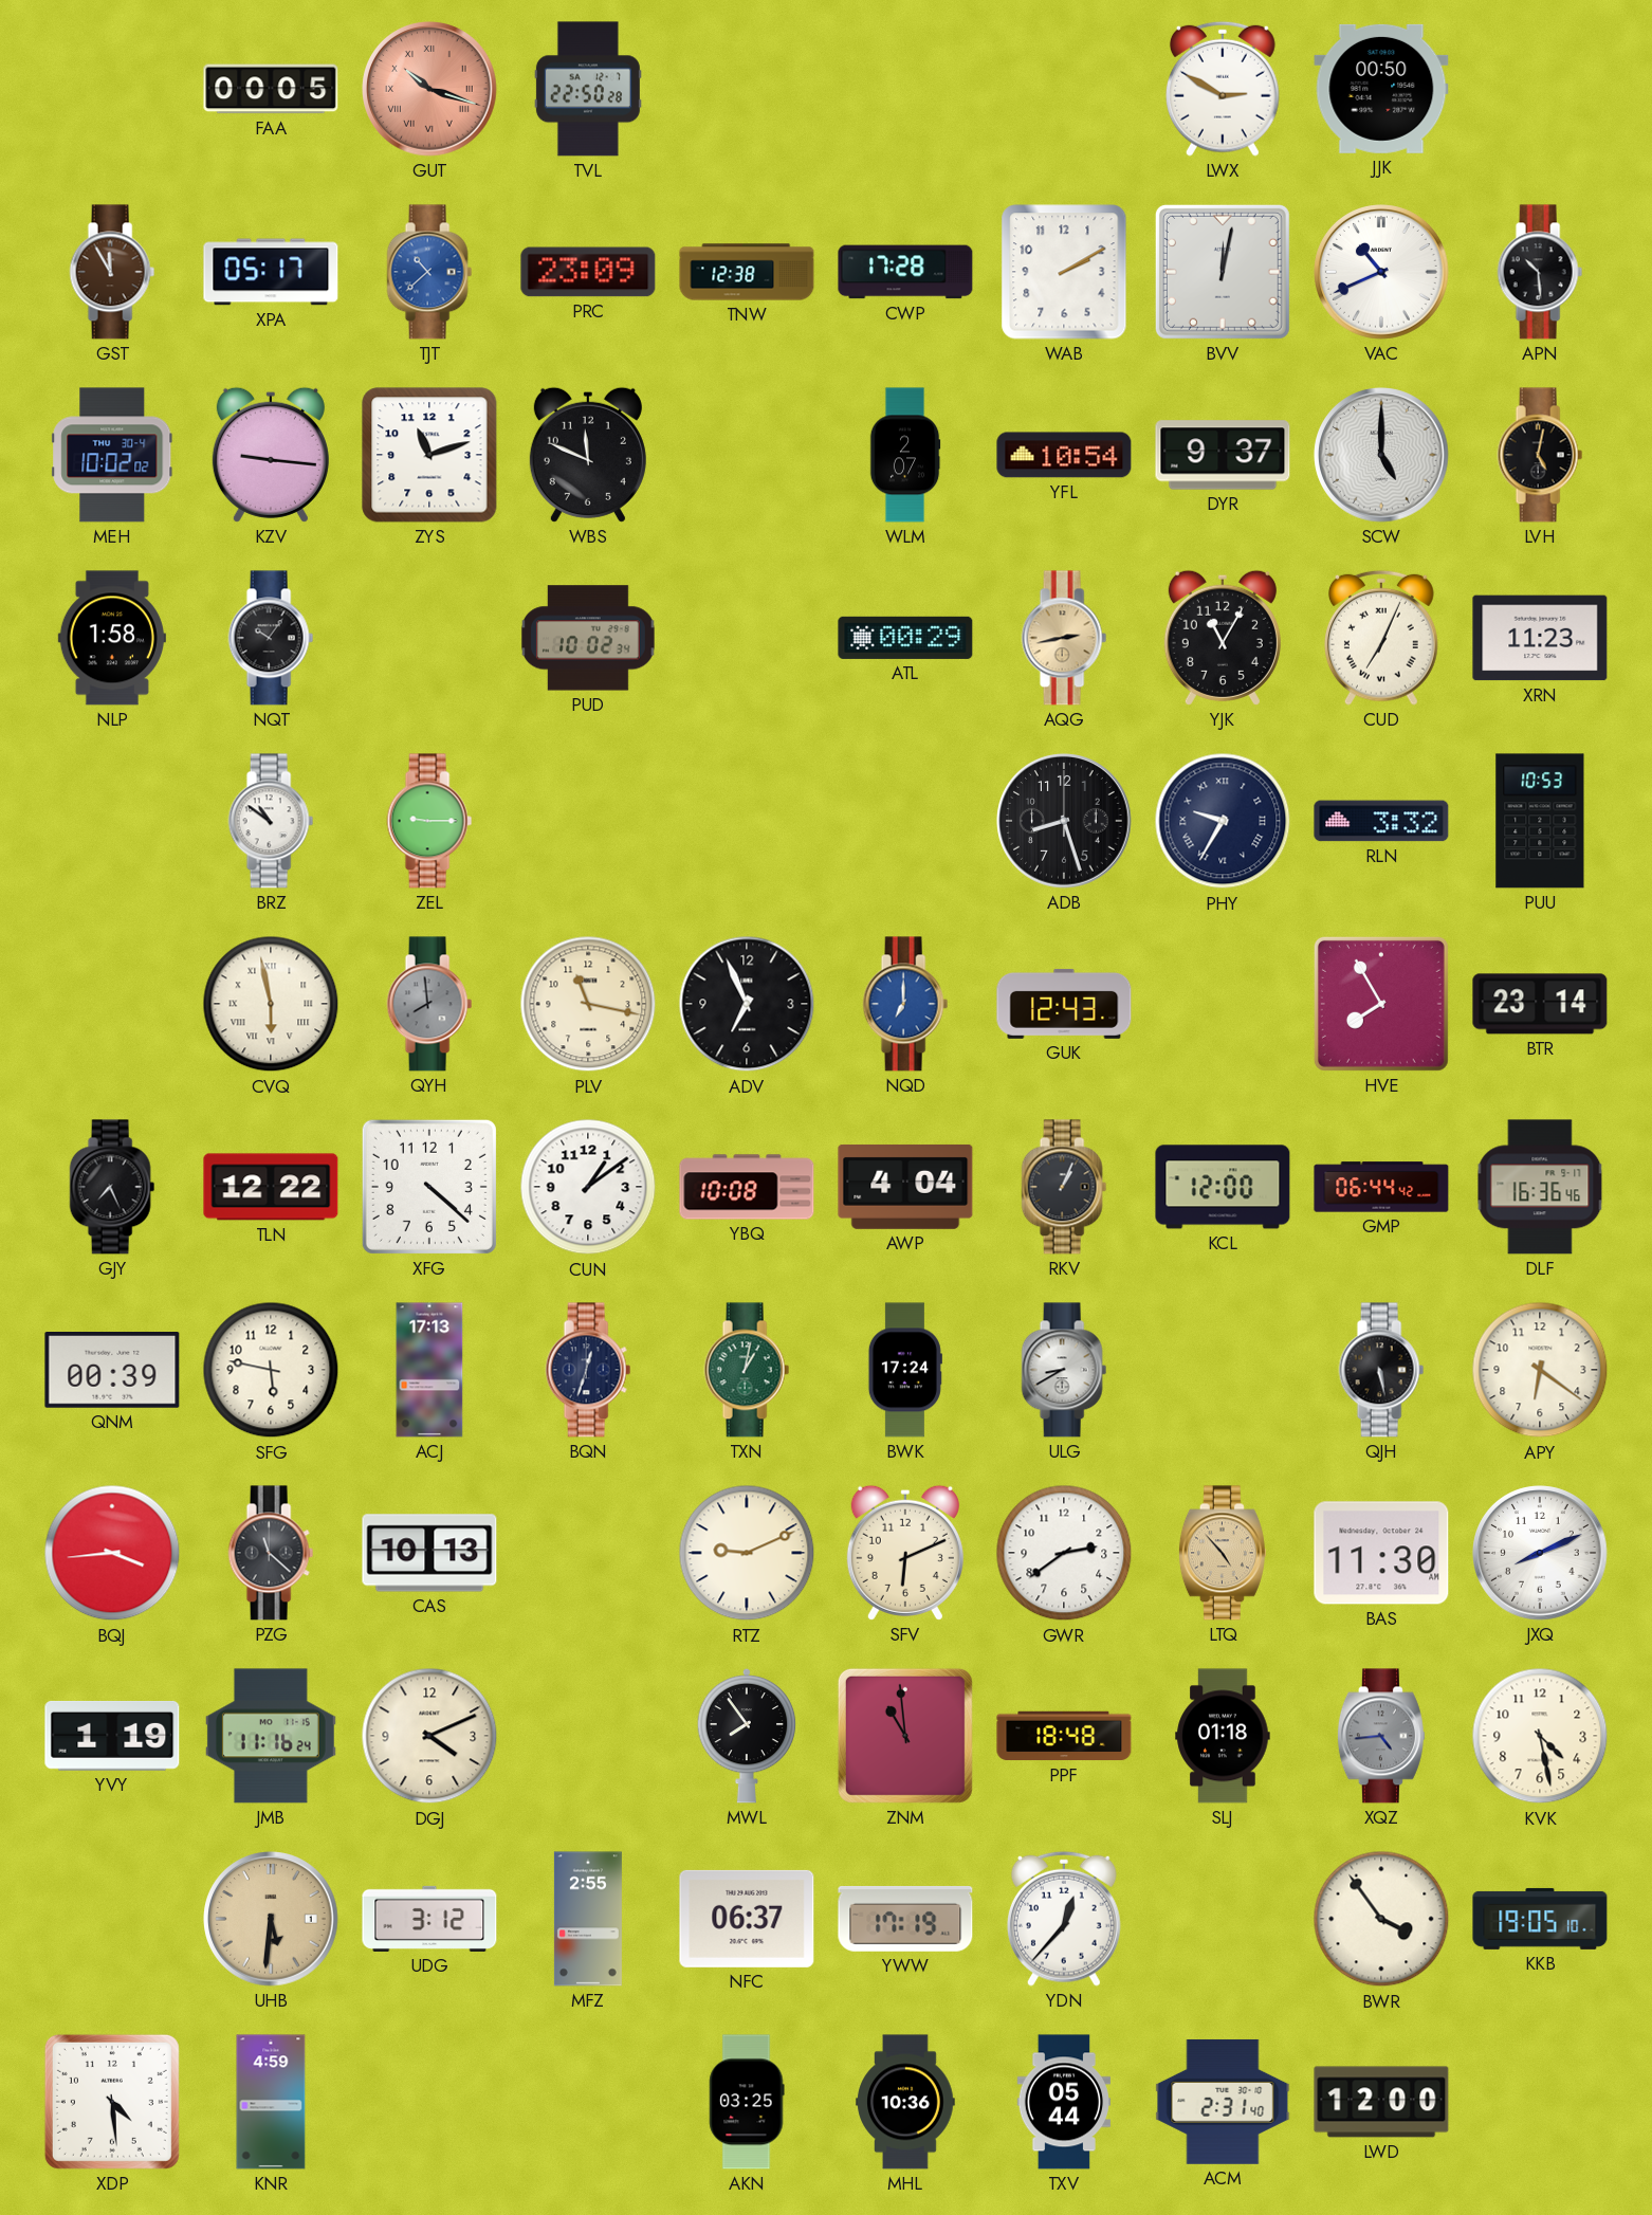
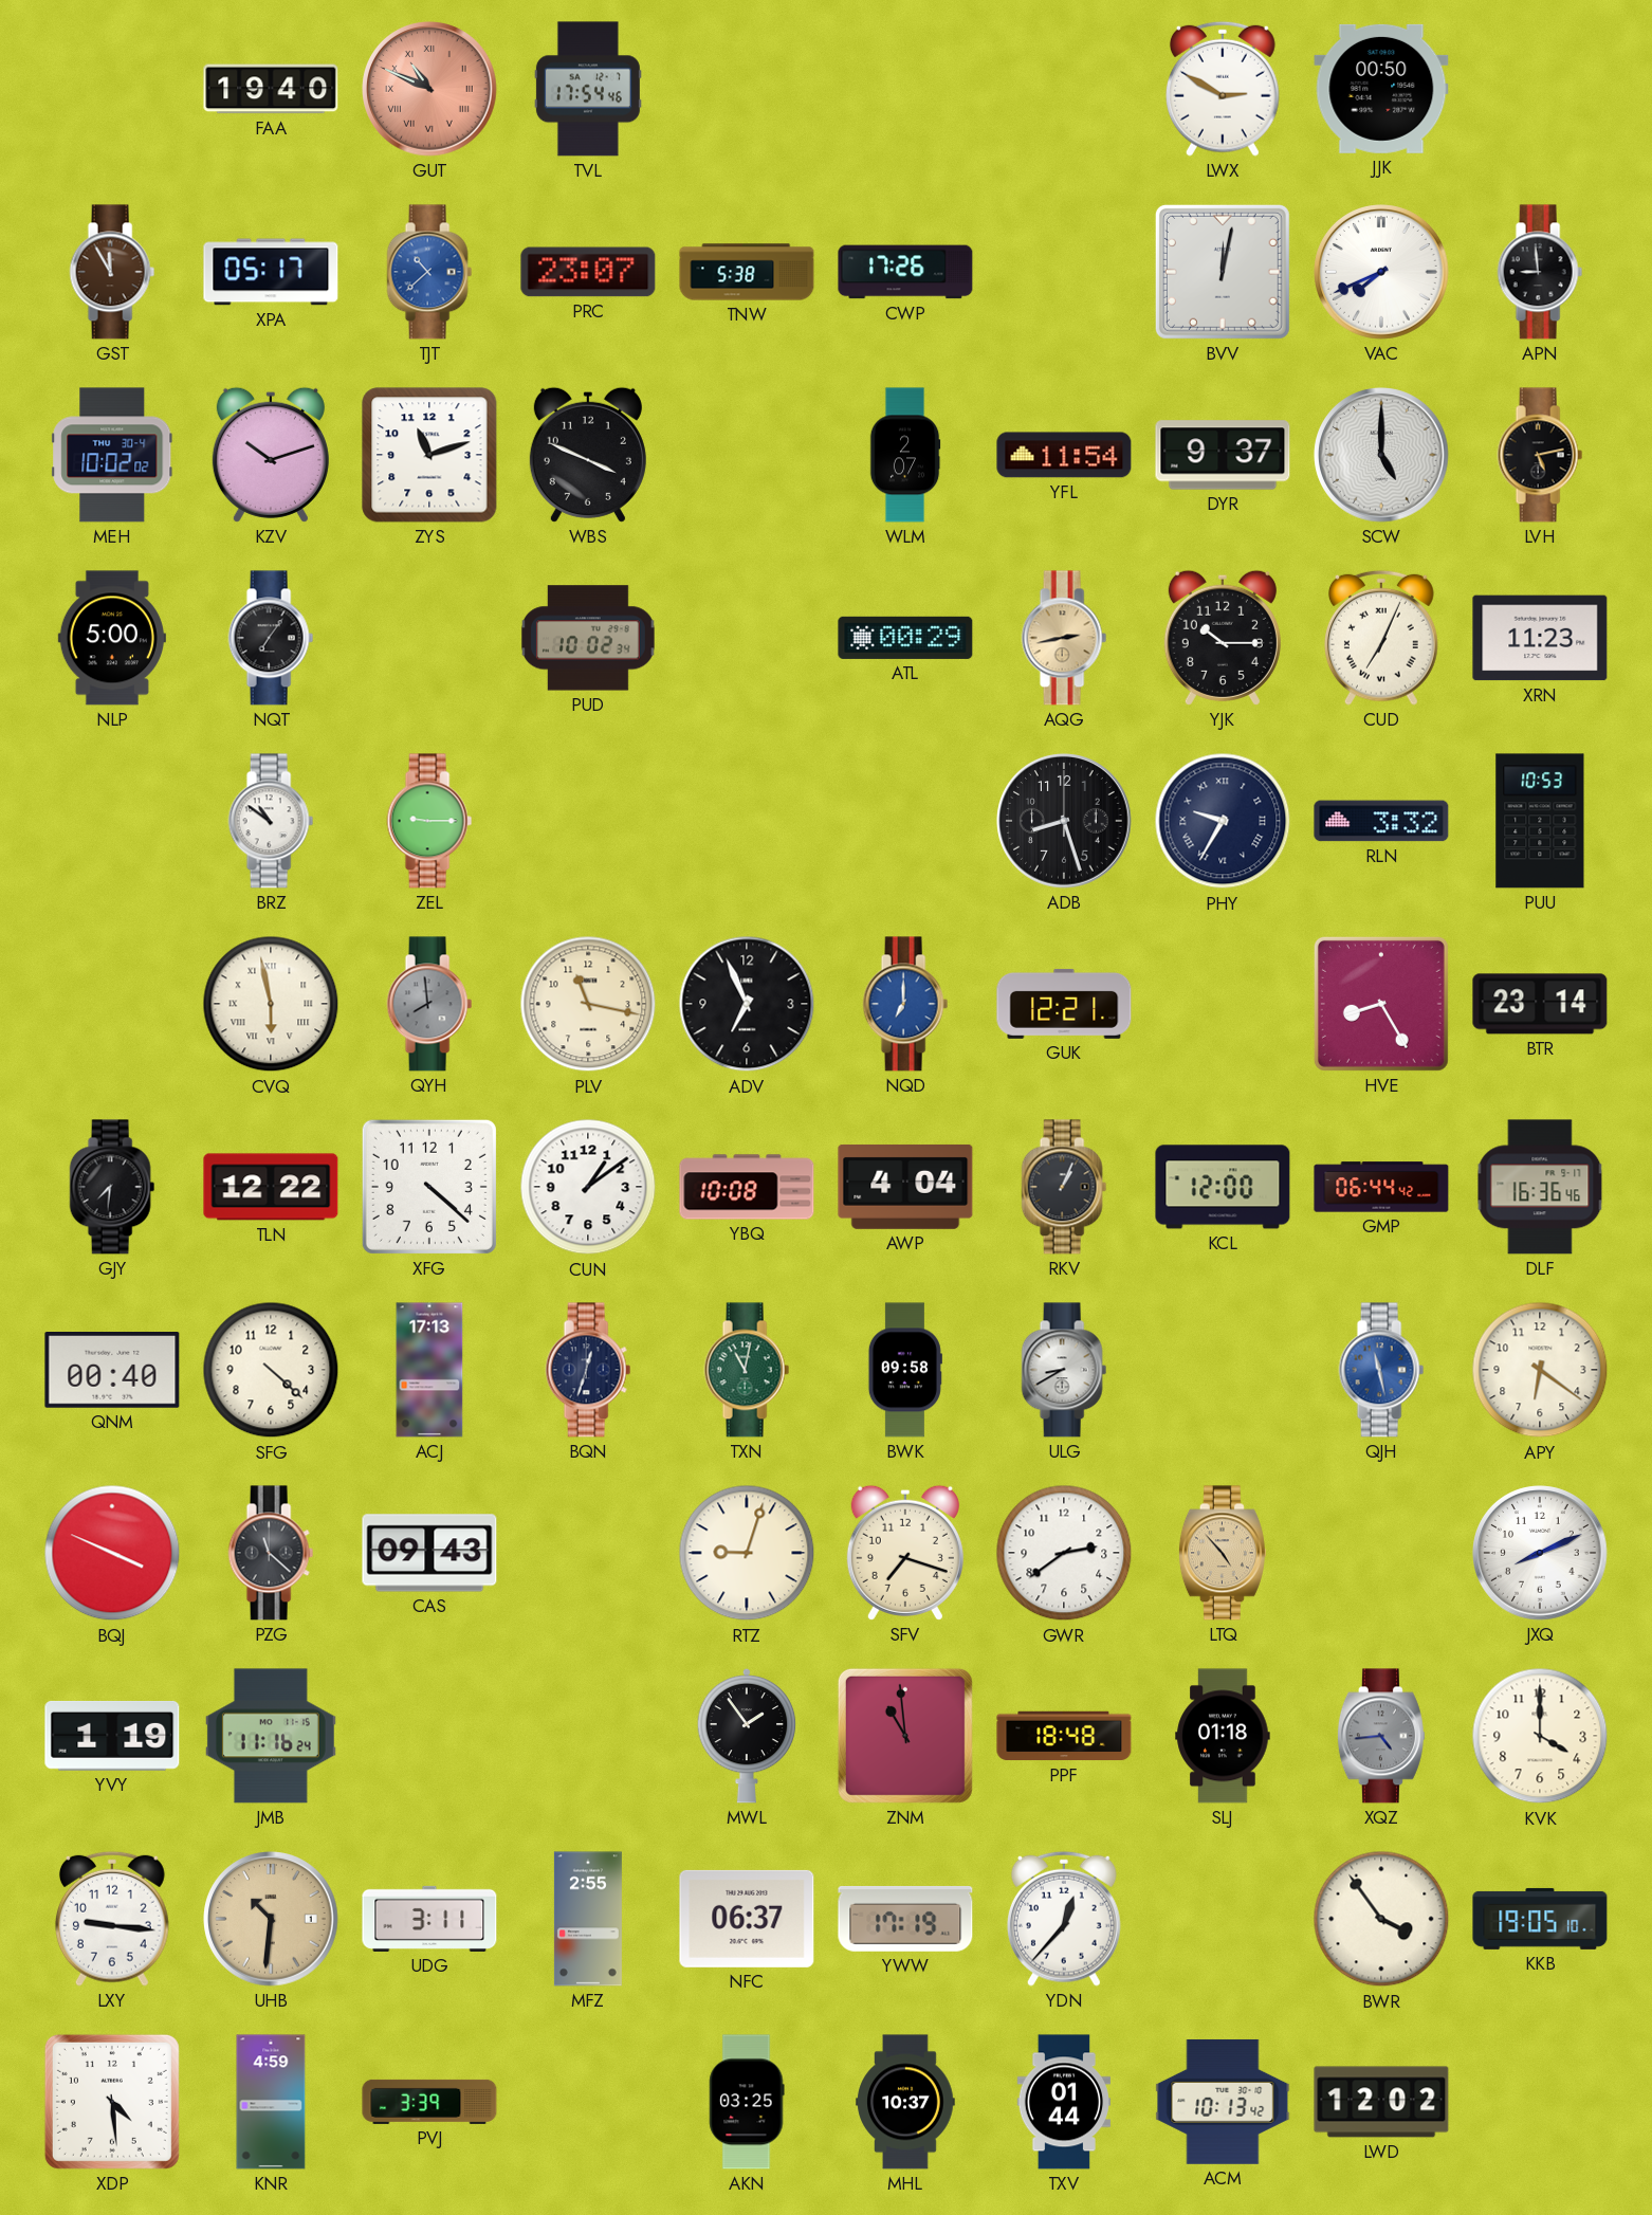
FAA: 00:05 -> 19:40
GUT: 10:18 -> 10:49
TVL: 22:50 -> 17:54
PRC: 23:09 -> 23:07
TNW: 12:38 -> 5:38
CWP: 17:28 -> 17:26
WAB: 2:10 -> none
VAC: 10:41 -> 7:41
APN: 10:29 -> 8:59
KZV: 9:16 -> 10:12
WBS: 11:49 -> 3:49
YFL: 10:54 -> 11:54
LVH: 5:02 -> 5:13
NLP: 1:58 -> 5:00
NQT: 10:06 -> 7:06
YJK: 11:05 -> 10:15
GUK: 12:43 -> 12:21
HVE: 7:55 -> 8:25
GJY: 7:26 -> 7:31
QNM: 00:39 -> 00:40
SFG: 5:47 -> 4:22
TXN: 1:02 -> 11:02
BWK: 17:24 -> 09:58
QJH: 5:28 -> 11:28
QJH dial: black -> blue
BQJ: 3:44 -> 3:49
CAS: 10:13 -> 09:43
RTZ: 9:11 -> 9:03
SFV: 6:11 -> 7:18
BAS: 11:30 -> none
DGJ: 4:11 -> none
MWL: 7:54 -> 1:54
KVK: 4:28 -> 4:00
LXY: none -> 9:16
UHB: 5:31 -> 10:31
UDG: 3:12 -> 3:11
PVJ: none -> 3:39
MHL: 10:36 -> 10:37
TXV: 05:44 -> 01:44
ACM: 2:31 -> 10:13
LWD: 12:00 -> 12:02
